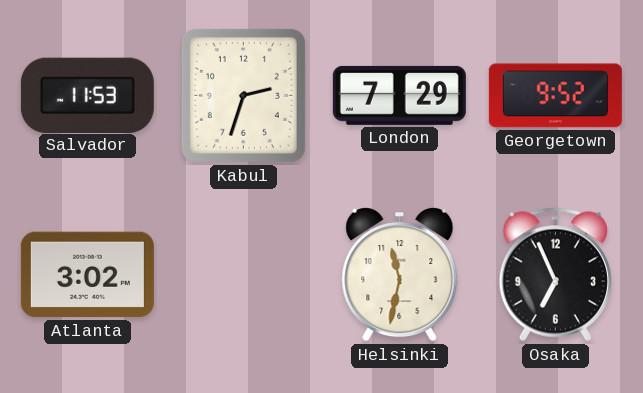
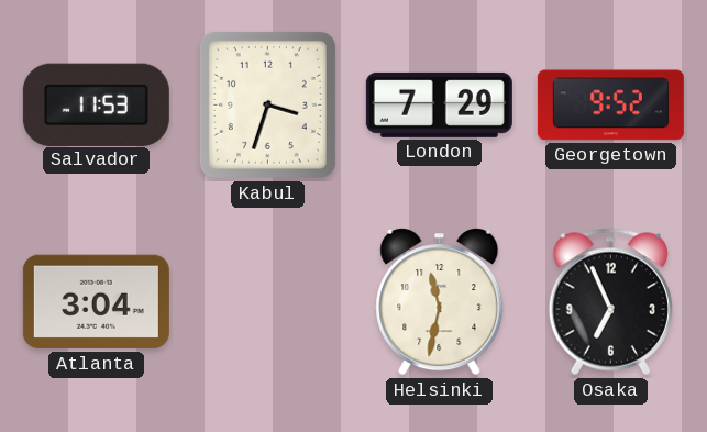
Kabul: 2:33 -> 3:33
Atlanta: 3:02 -> 3:04
